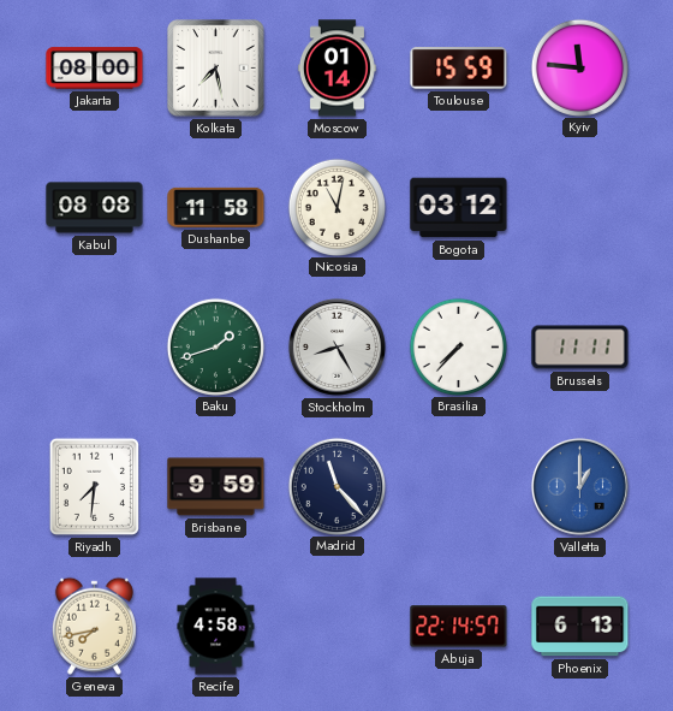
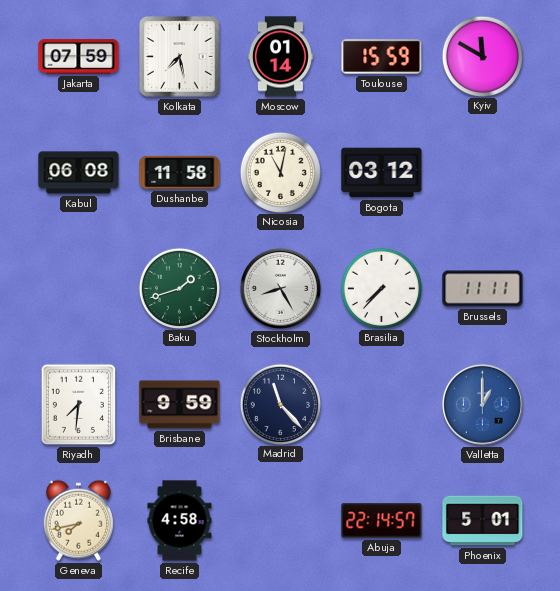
Jakarta: 08:00 -> 07:59
Kyiv: 11:46 -> 11:50
Kabul: 08:08 -> 06:08
Phoenix: 6:13 -> 5:01
